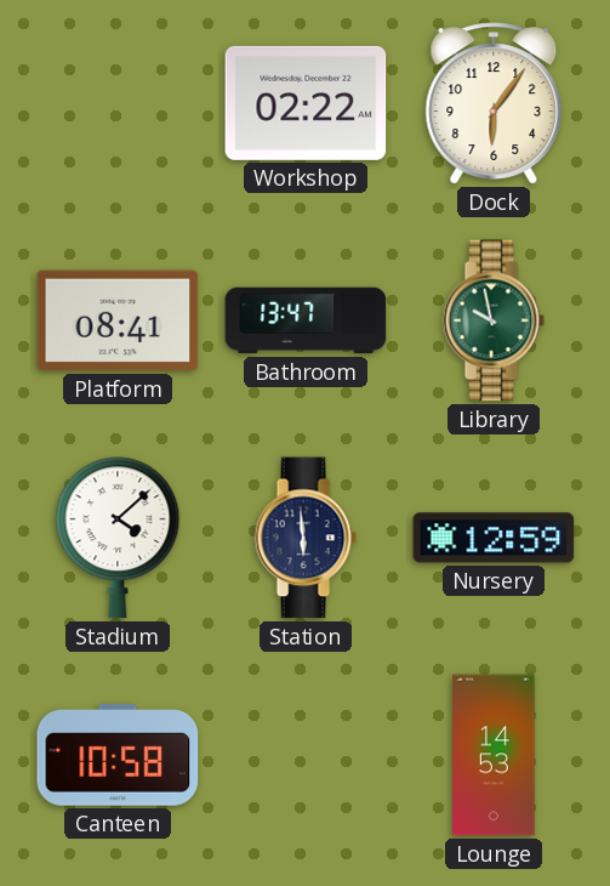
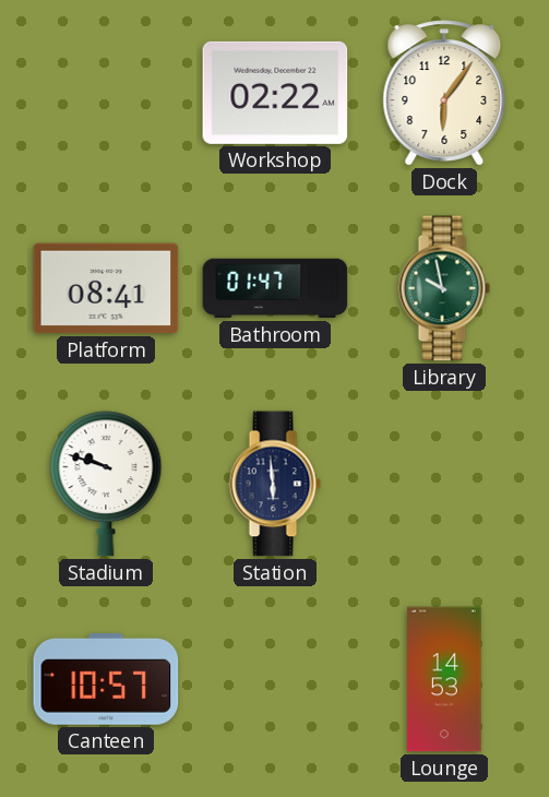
Bathroom: 13:47 -> 01:47
Stadium: 4:08 -> 9:48
Nursery: 12:59 -> none
Canteen: 10:58 -> 10:57
